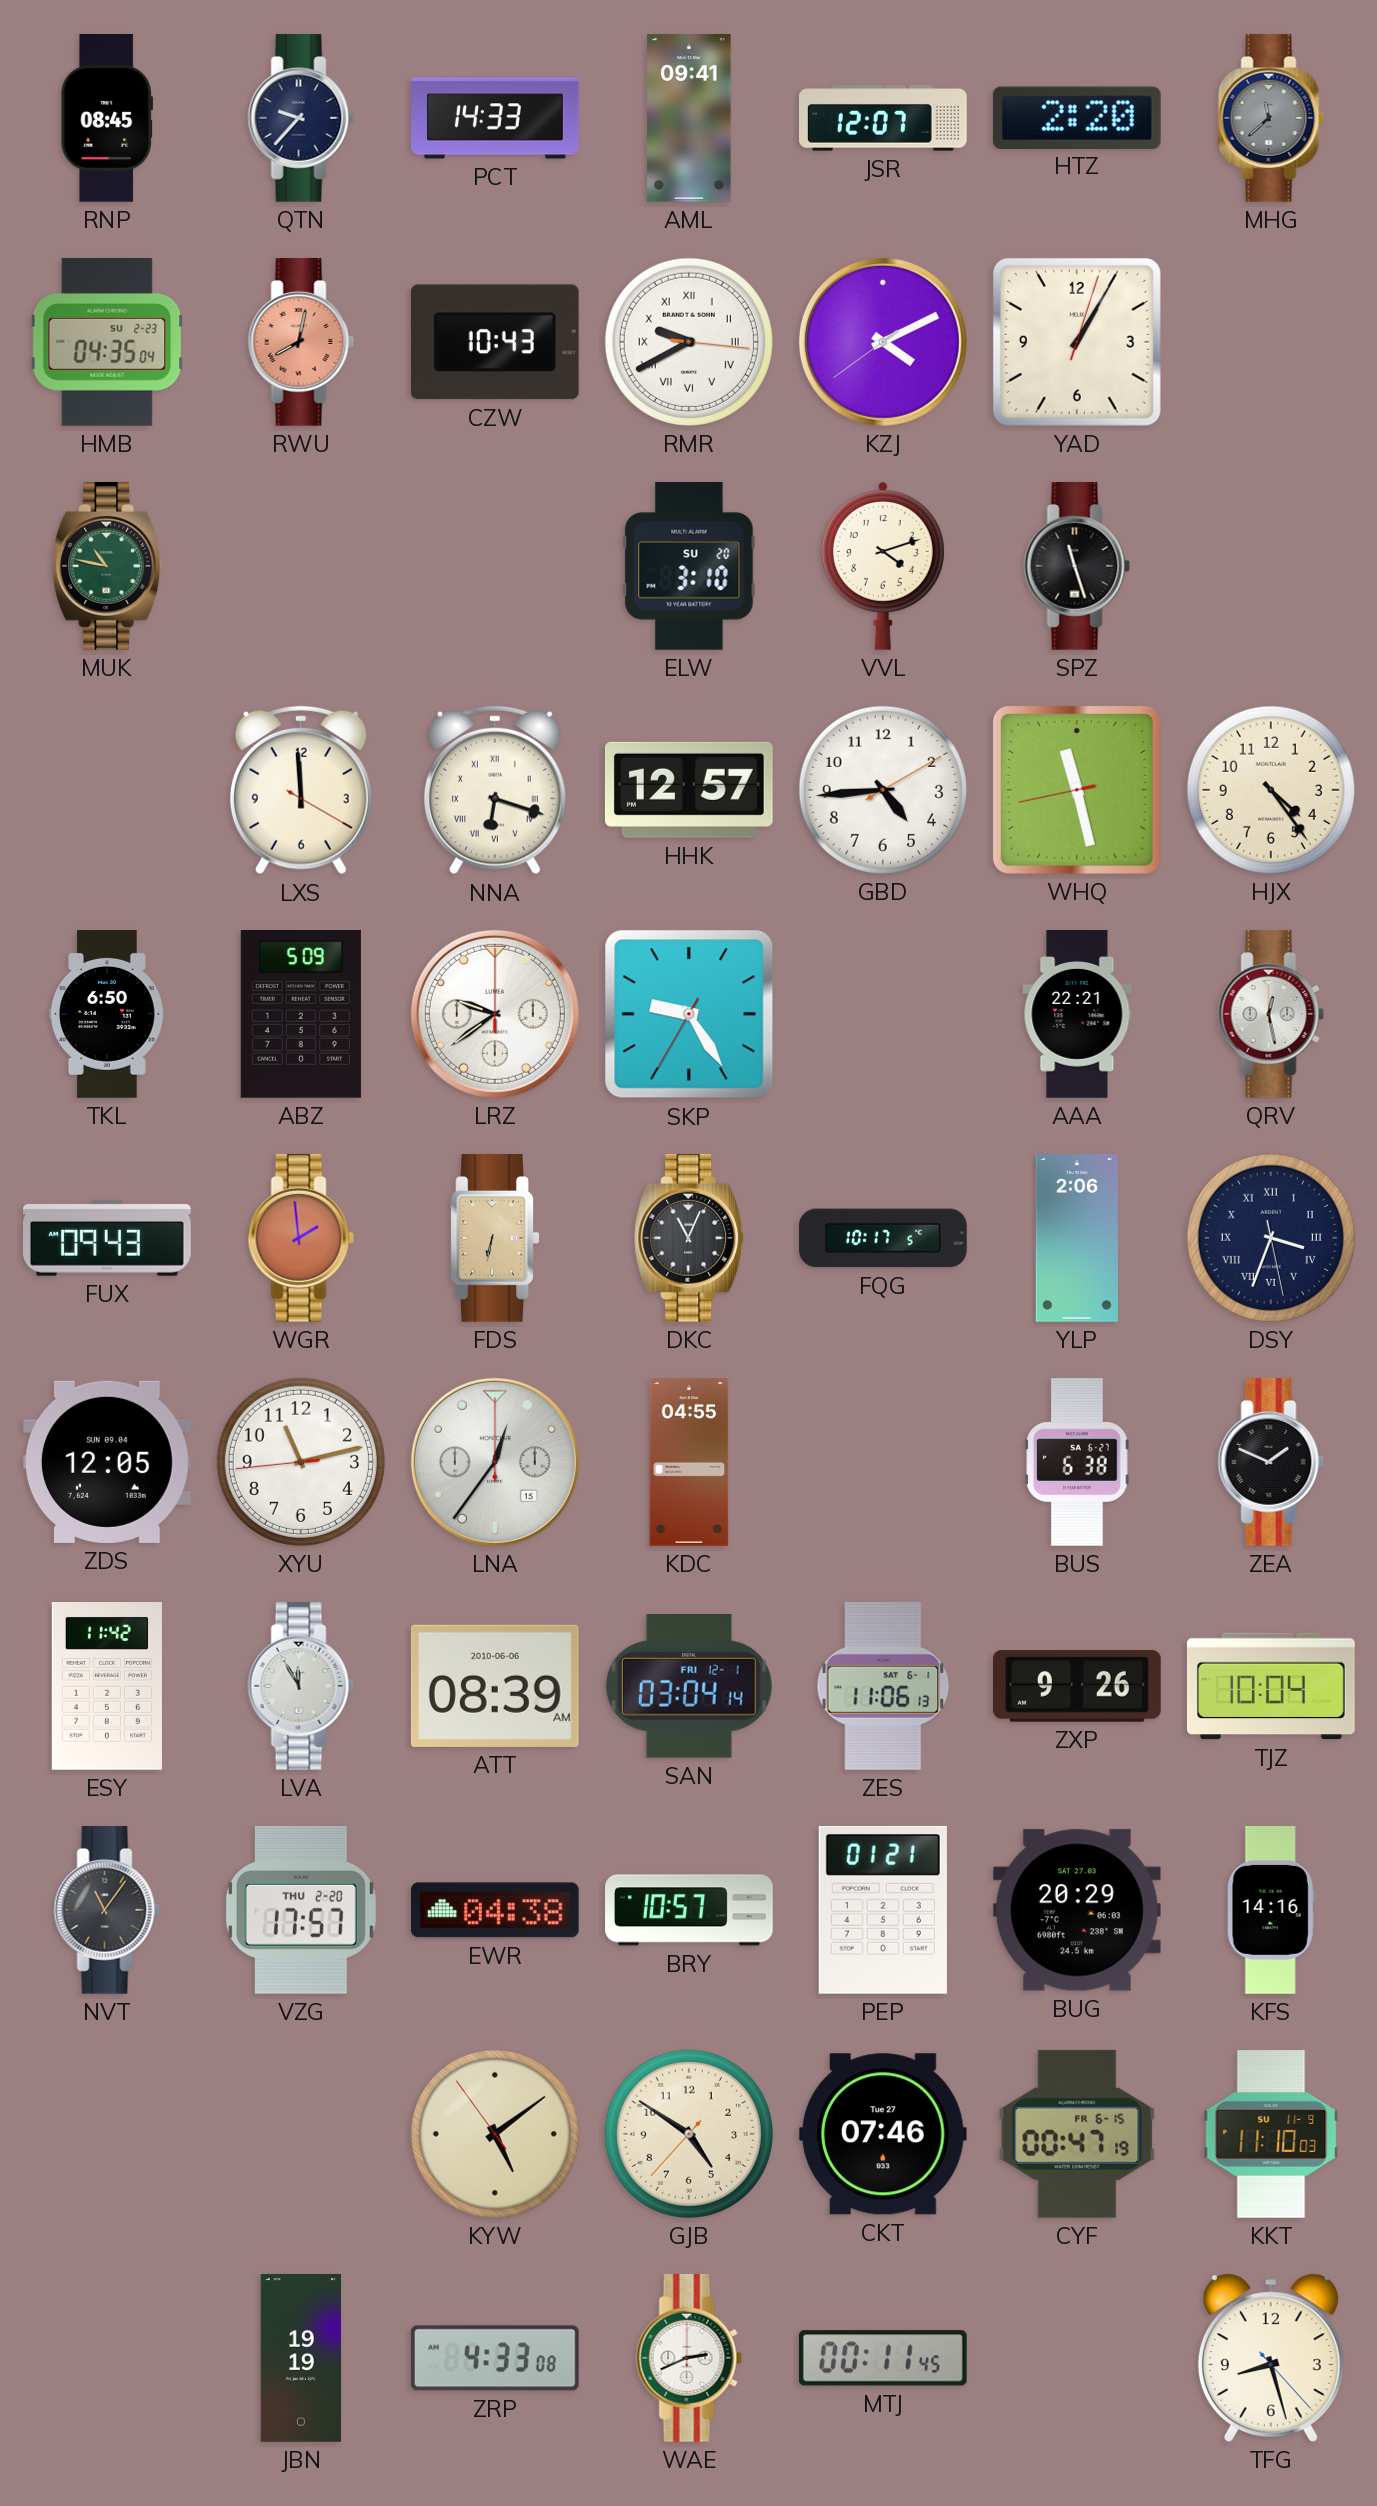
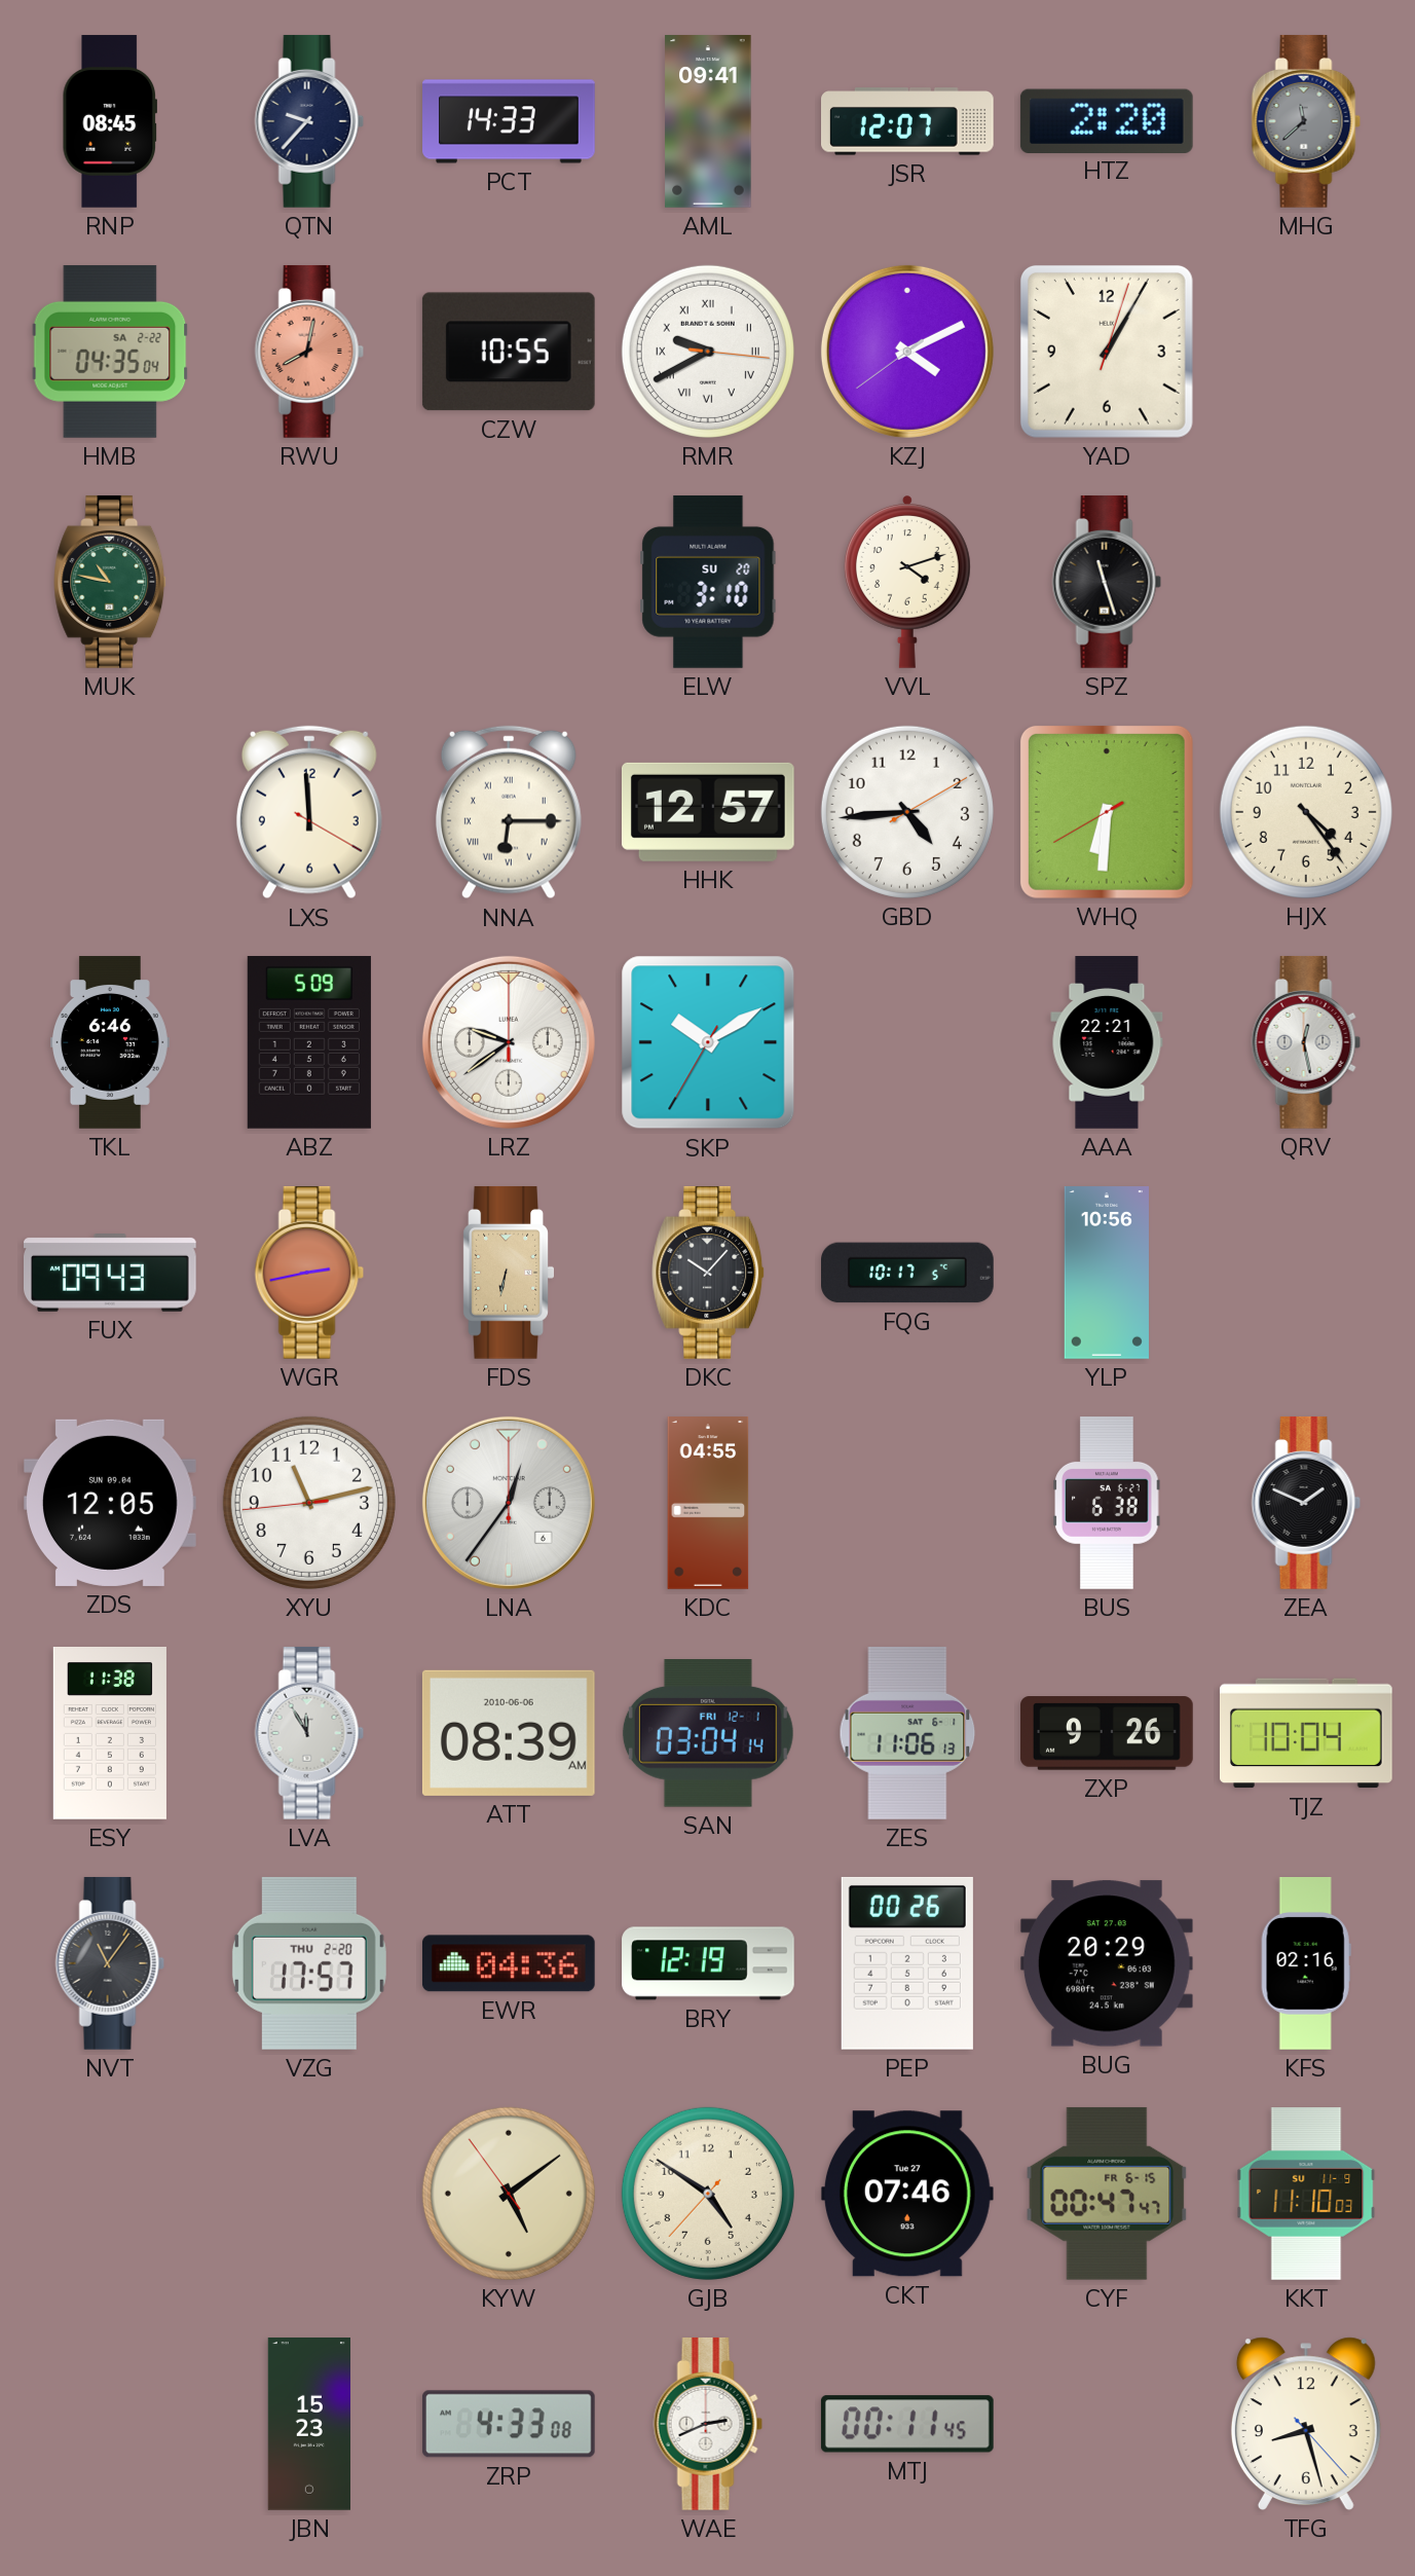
HMB date: SU 2-23 -> SA 2-22
CZW: 10:43 -> 10:55
NNA: 6:18 -> 6:15
WHQ: 11:27 -> 6:30
TKL: 6:50 -> 6:46
SKP: 9:24 -> 10:09
WGR: 1:59 -> 2:43
DKC: 11:04 -> 10:07
YLP: 2:06 -> 10:56
DSY: 3:33 -> none
LNA date: 15 -> 6
ESY: 11:42 -> 11:38
EWR: 04:38 -> 04:36
BRY: 10:57 -> 12:19
PEP: 01:21 -> 00:26
KFS: 14:16 -> 02:16
CYF: 00:47:19 -> 00:47:47
JBN: 19:19 -> 15:23
